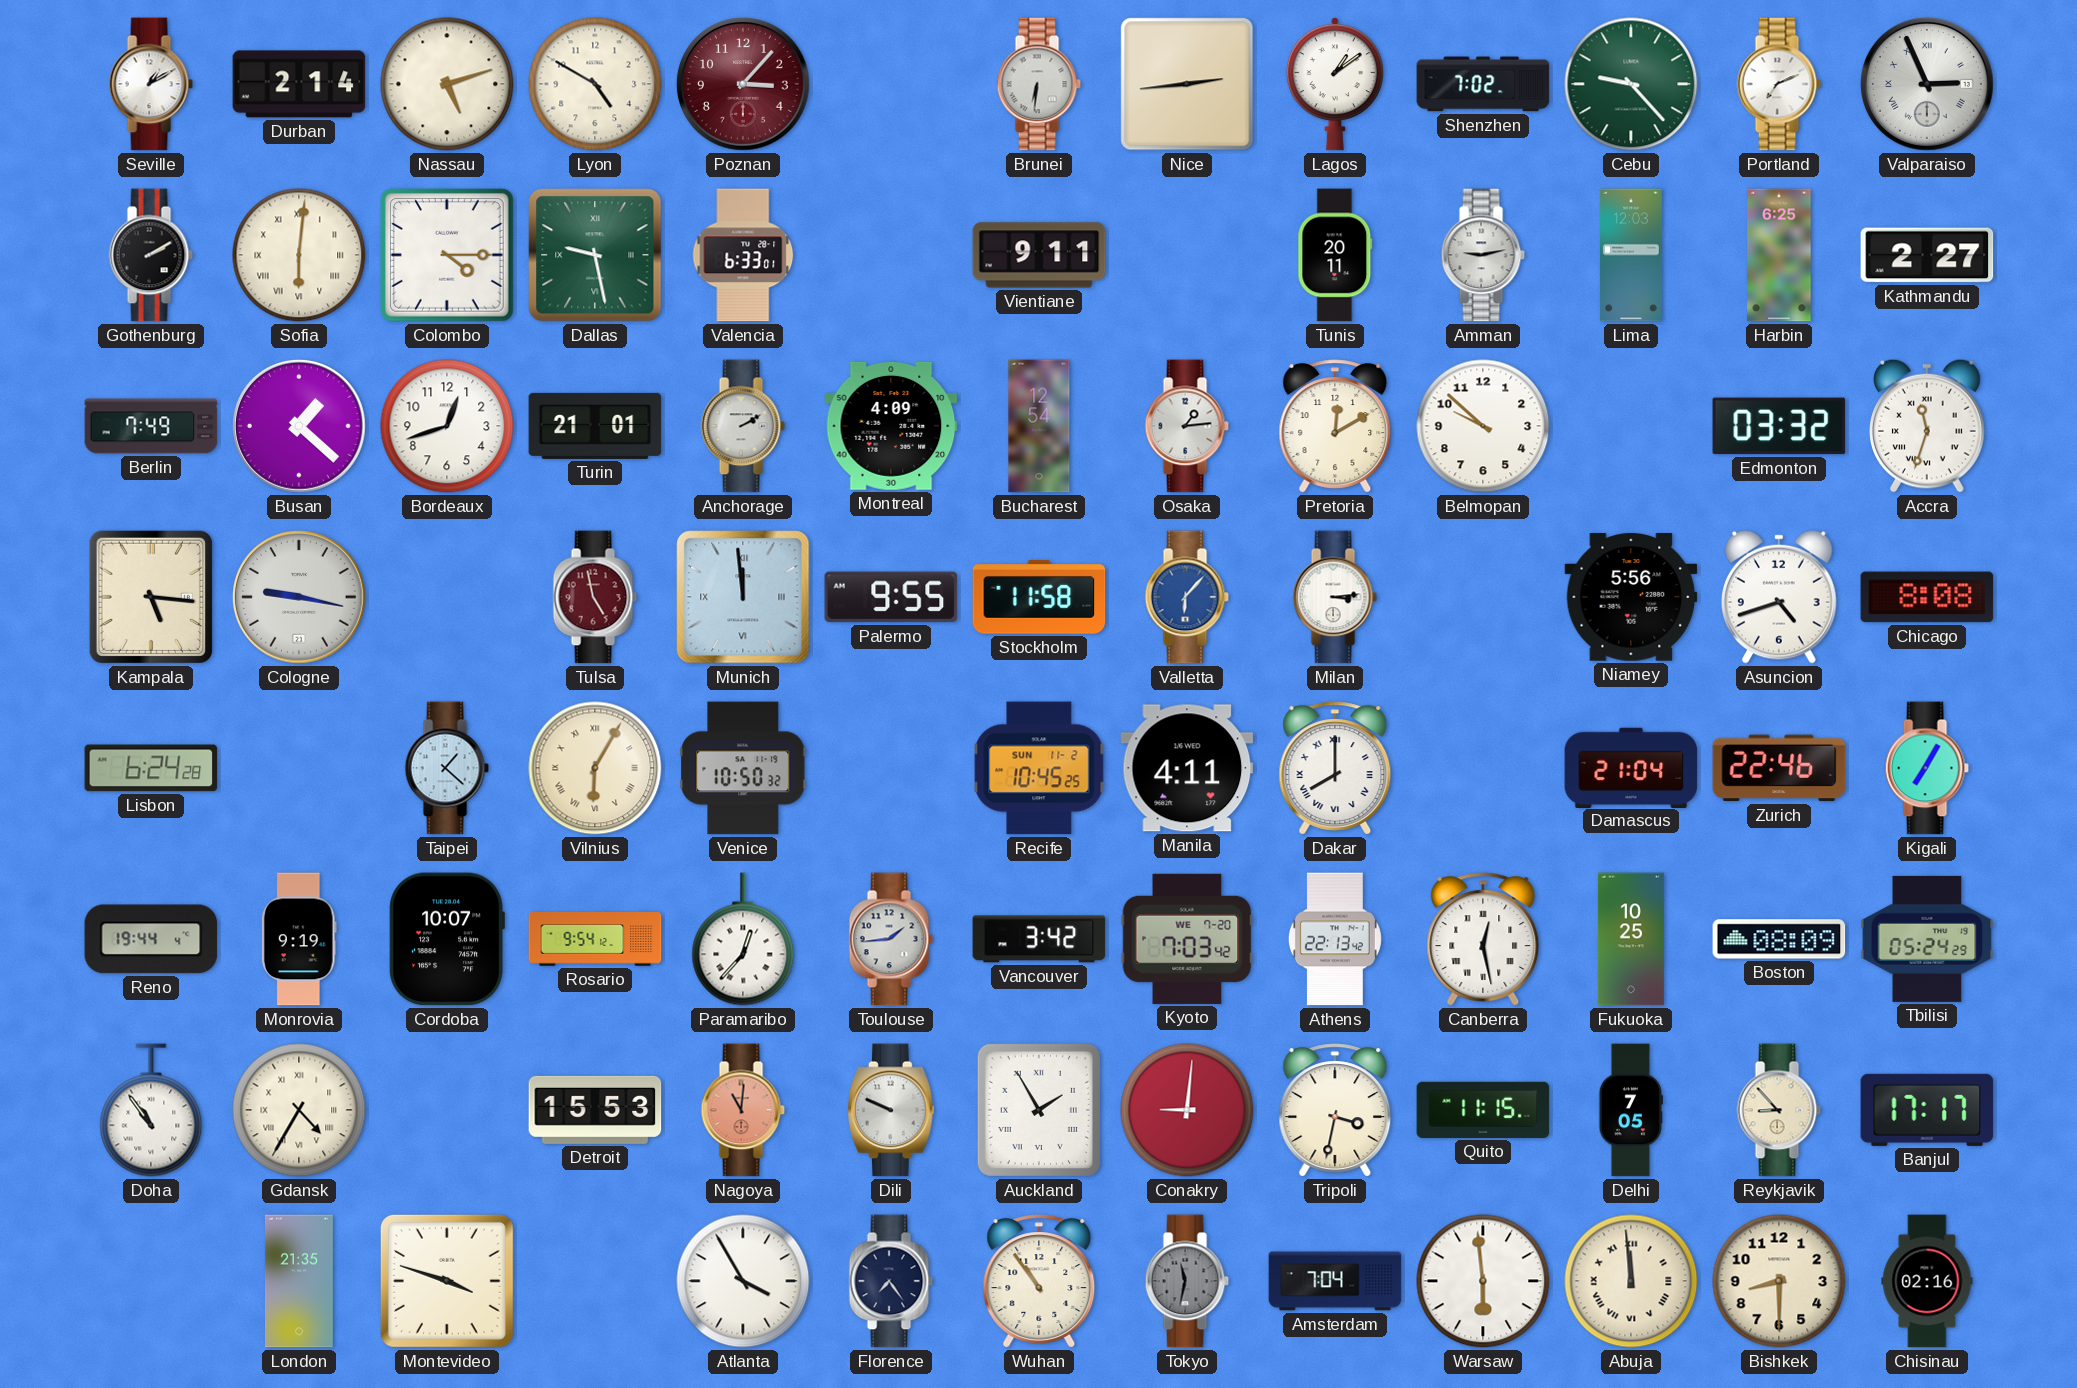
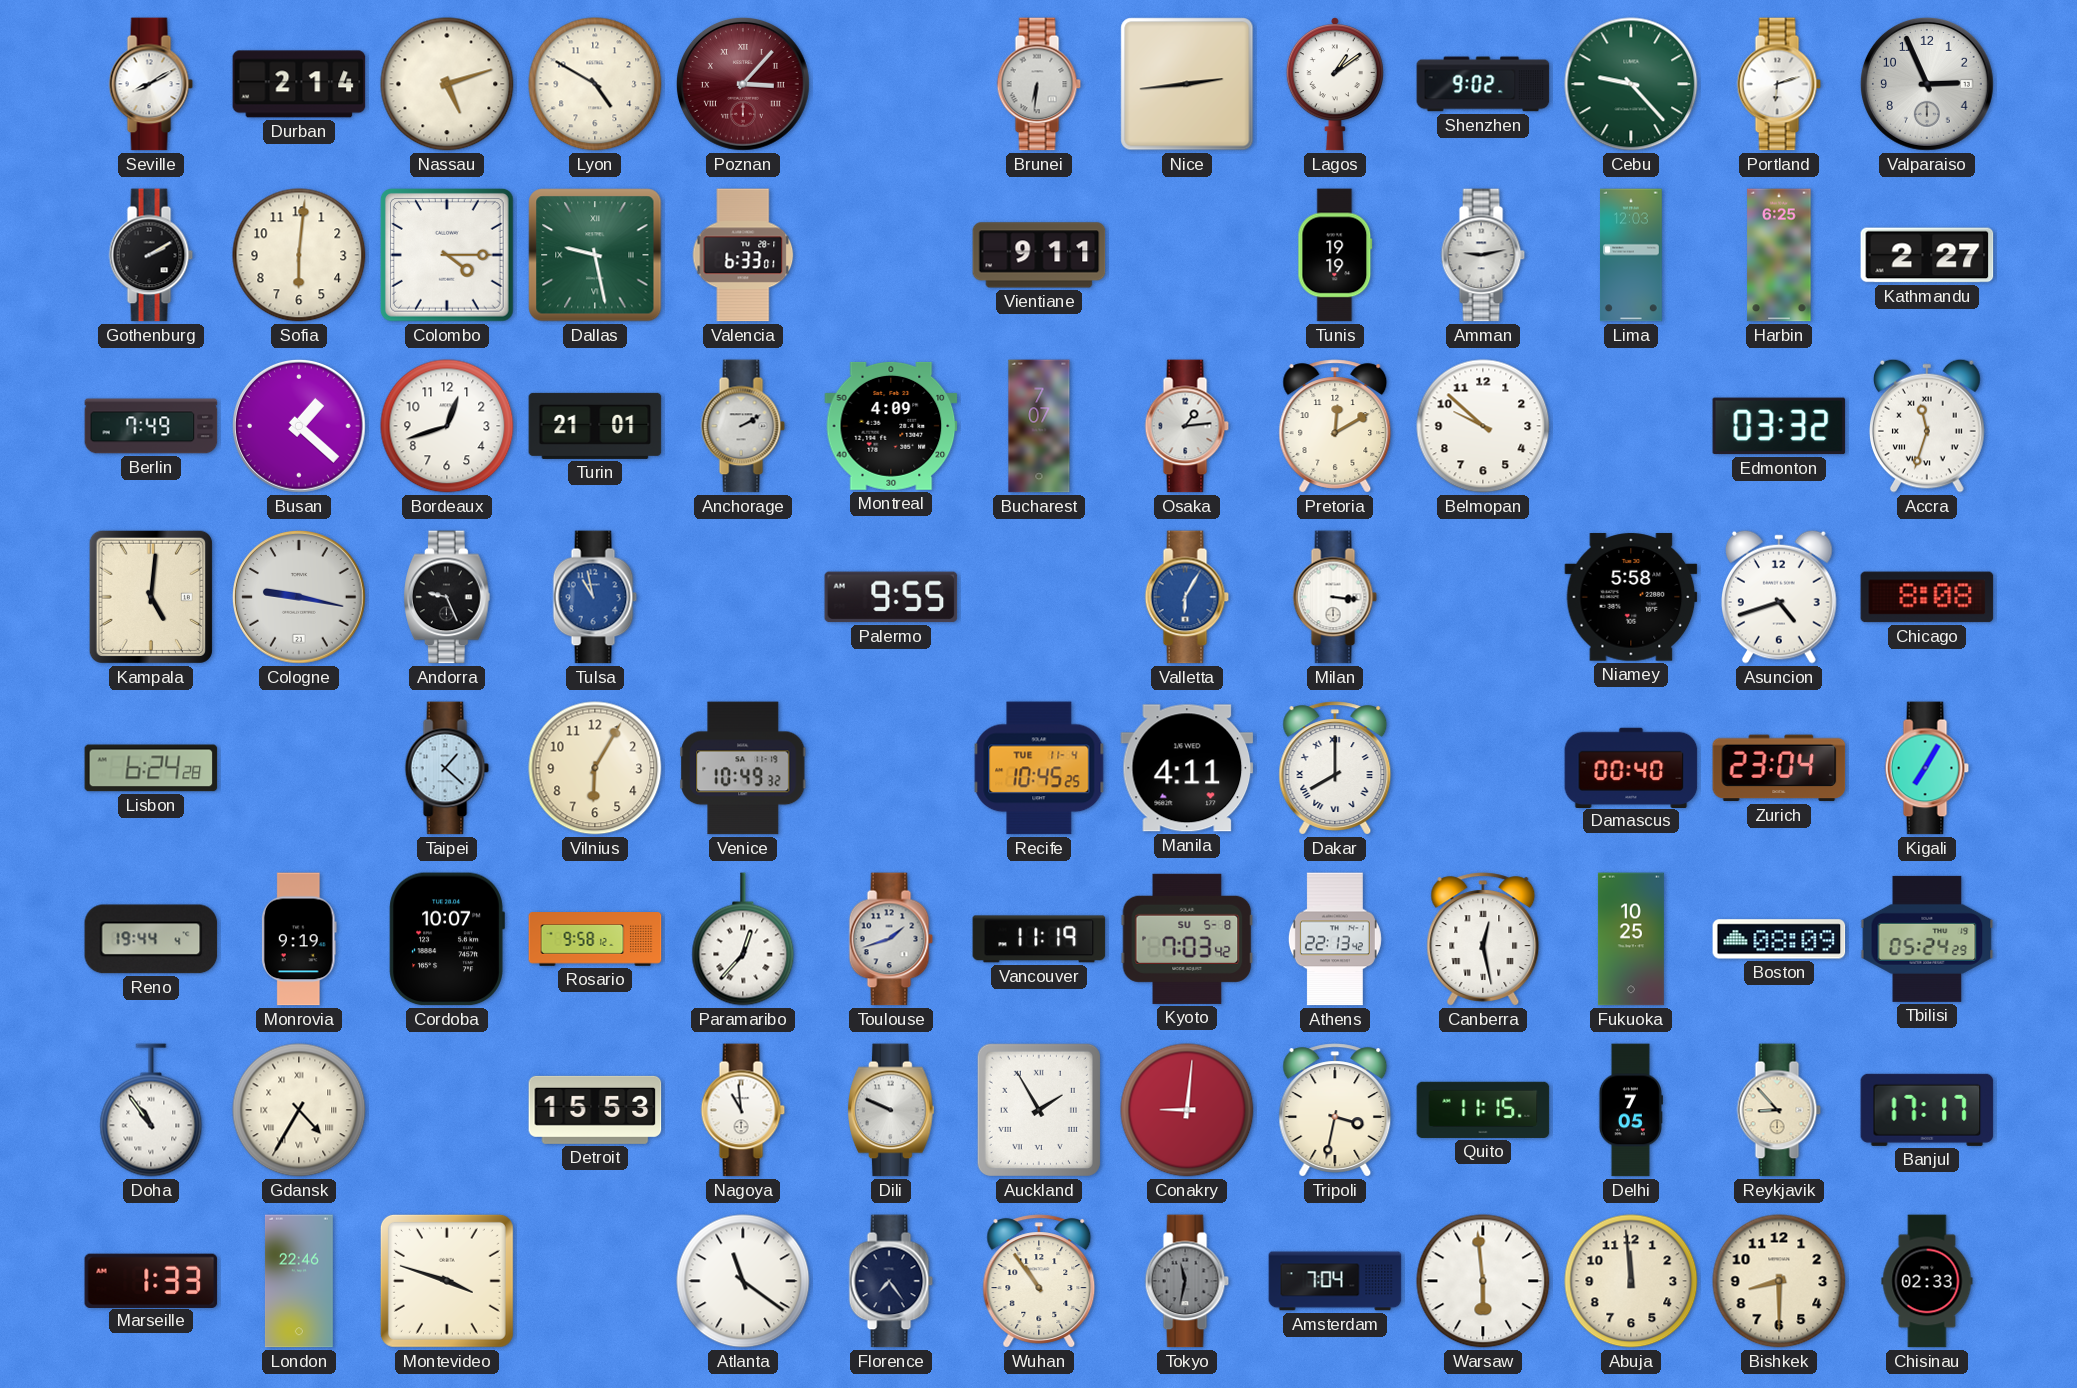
Seville: 1:10 -> 8:10
Poznan numerals: Arabic -> Roman
Shenzhen: 7:02 -> 9:02
Portland: 7:11 -> 6:12
Valparaiso numerals: Roman -> Arabic
Sofia numerals: Roman -> Arabic
Tunis: 20:11 -> 19:19
Bucharest: 12:54 -> 7:07
Kampala: 5:16 -> 5:01
Andorra: none -> 9:26
Tulsa: 4:58 -> 10:58
Tulsa dial: burgundy -> blue
Munich: 11:59 -> none
Stockholm: 11:58 -> none
Valletta: 6:07 -> 6:05
Milan: 3:14 -> 3:16
Niamey: 5:56 -> 5:58
Vilnius numerals: Roman -> Arabic
Venice: 10:50 -> 10:49
Recife date: SUN 11-2 -> TUE 11-4
Damascus: 21:04 -> 00:40
Zurich: 22:46 -> 23:04
Rosario: 9:54 -> 9:58
Toulouse: 1:44 -> 1:42
Vancouver: 3:42 -> 11:19
Kyoto date: WE 7-20 -> SU 5-8
Nagoya: 11:01 -> 10:59
Nagoya dial: salmon -> white
Marseille: none -> 1:33
London: 21:35 -> 22:46
Atlanta: 3:55 -> 11:21
Abuja numerals: Roman -> Arabic
Chisinau: 02:16 -> 02:33
